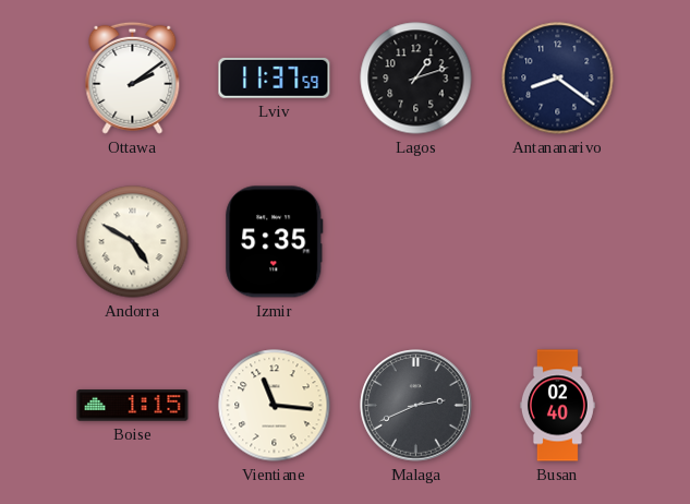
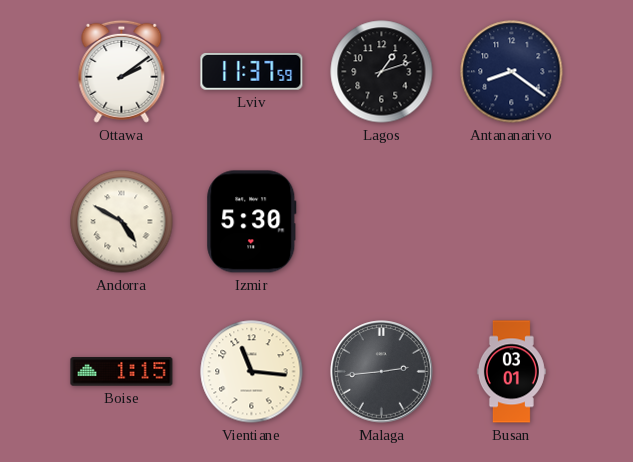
Izmir: 5:35 -> 5:30
Malaga: 2:41 -> 2:44
Busan: 02:40 -> 03:01
